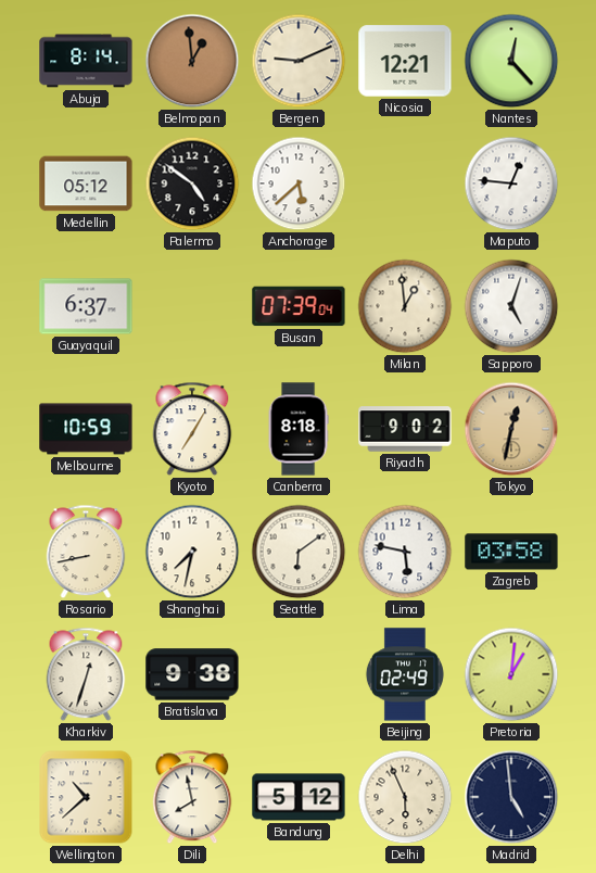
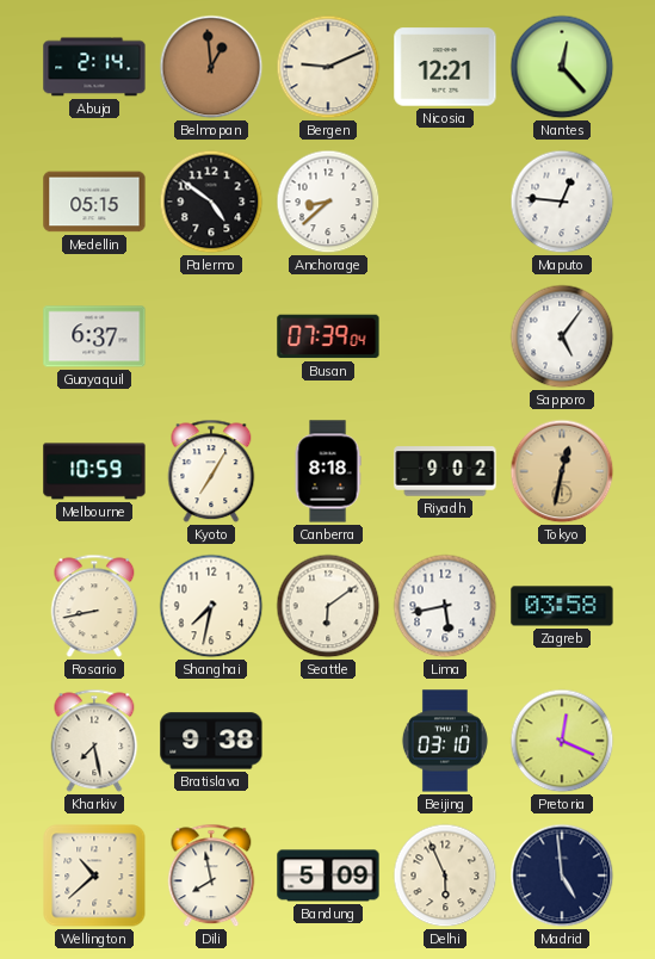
Abuja: 8:14 -> 2:14
Medellin: 05:12 -> 05:15
Anchorage: 5:38 -> 8:38
Milan: 12:59 -> none
Sapporo: 5:03 -> 5:06
Lima: 5:47 -> 5:43
Kharkiv: 12:33 -> 7:28
Beijing: 02:49 -> 03:10
Pretoria: 1:01 -> 12:19
Bandung: 5:12 -> 5:09
